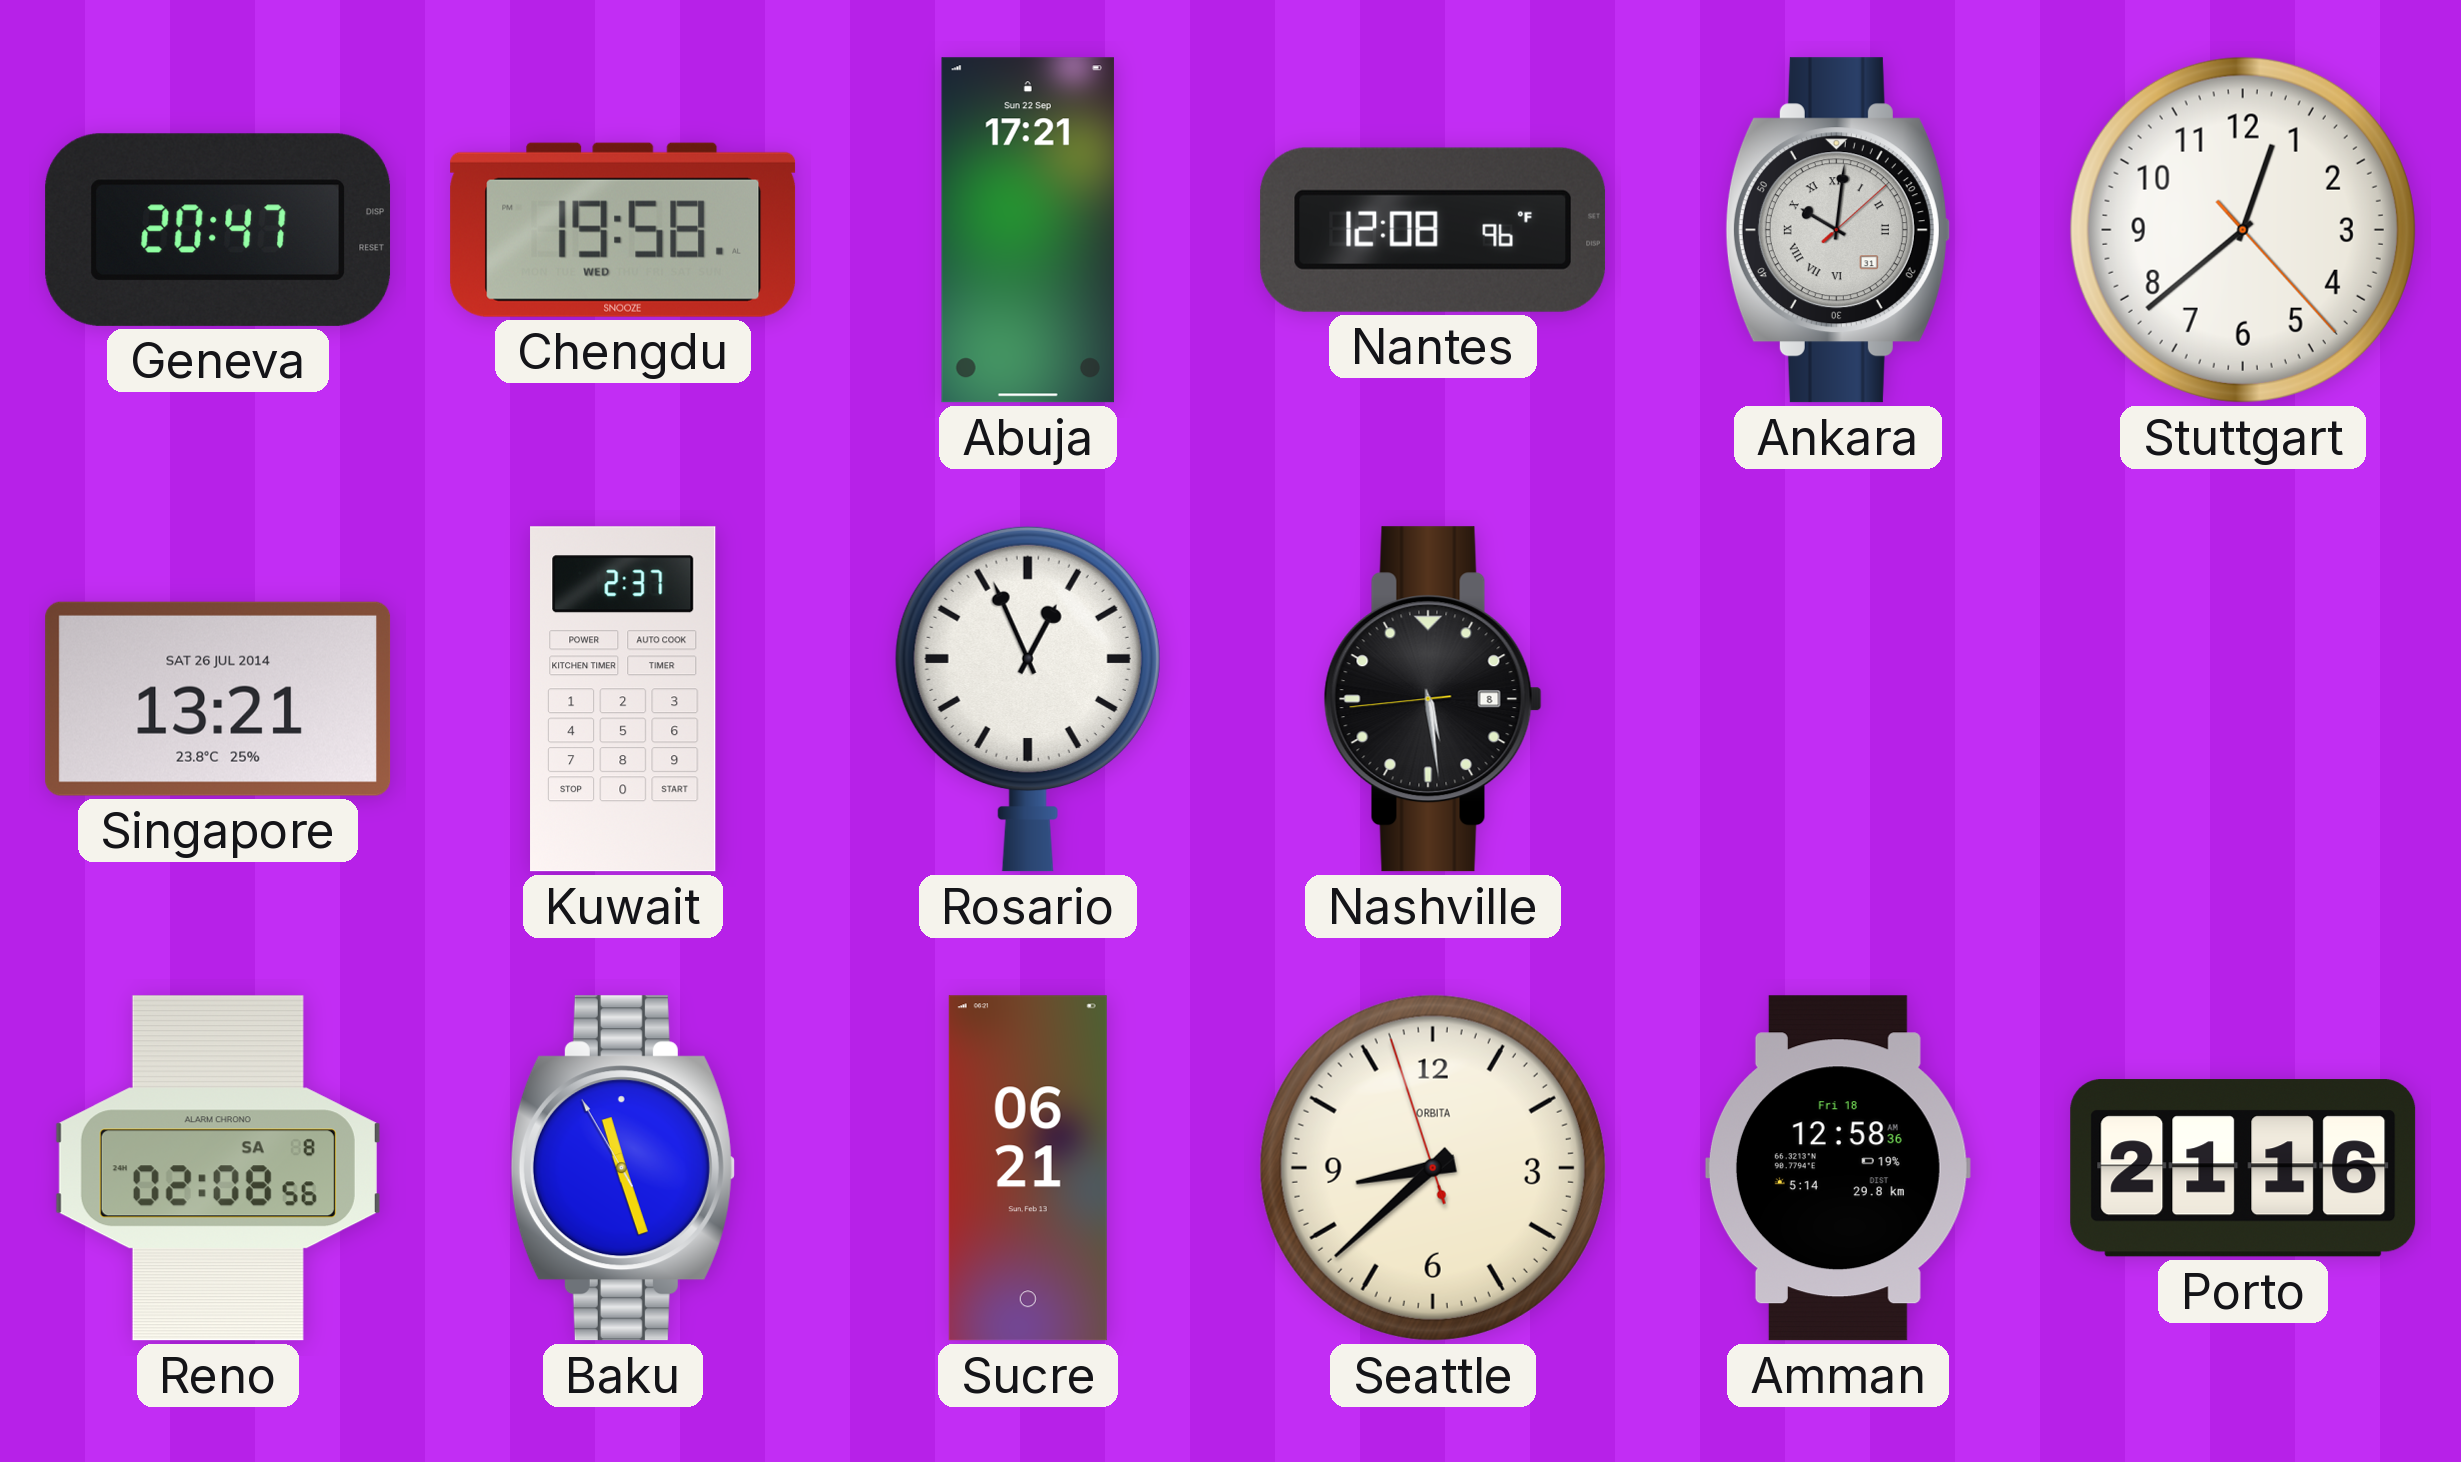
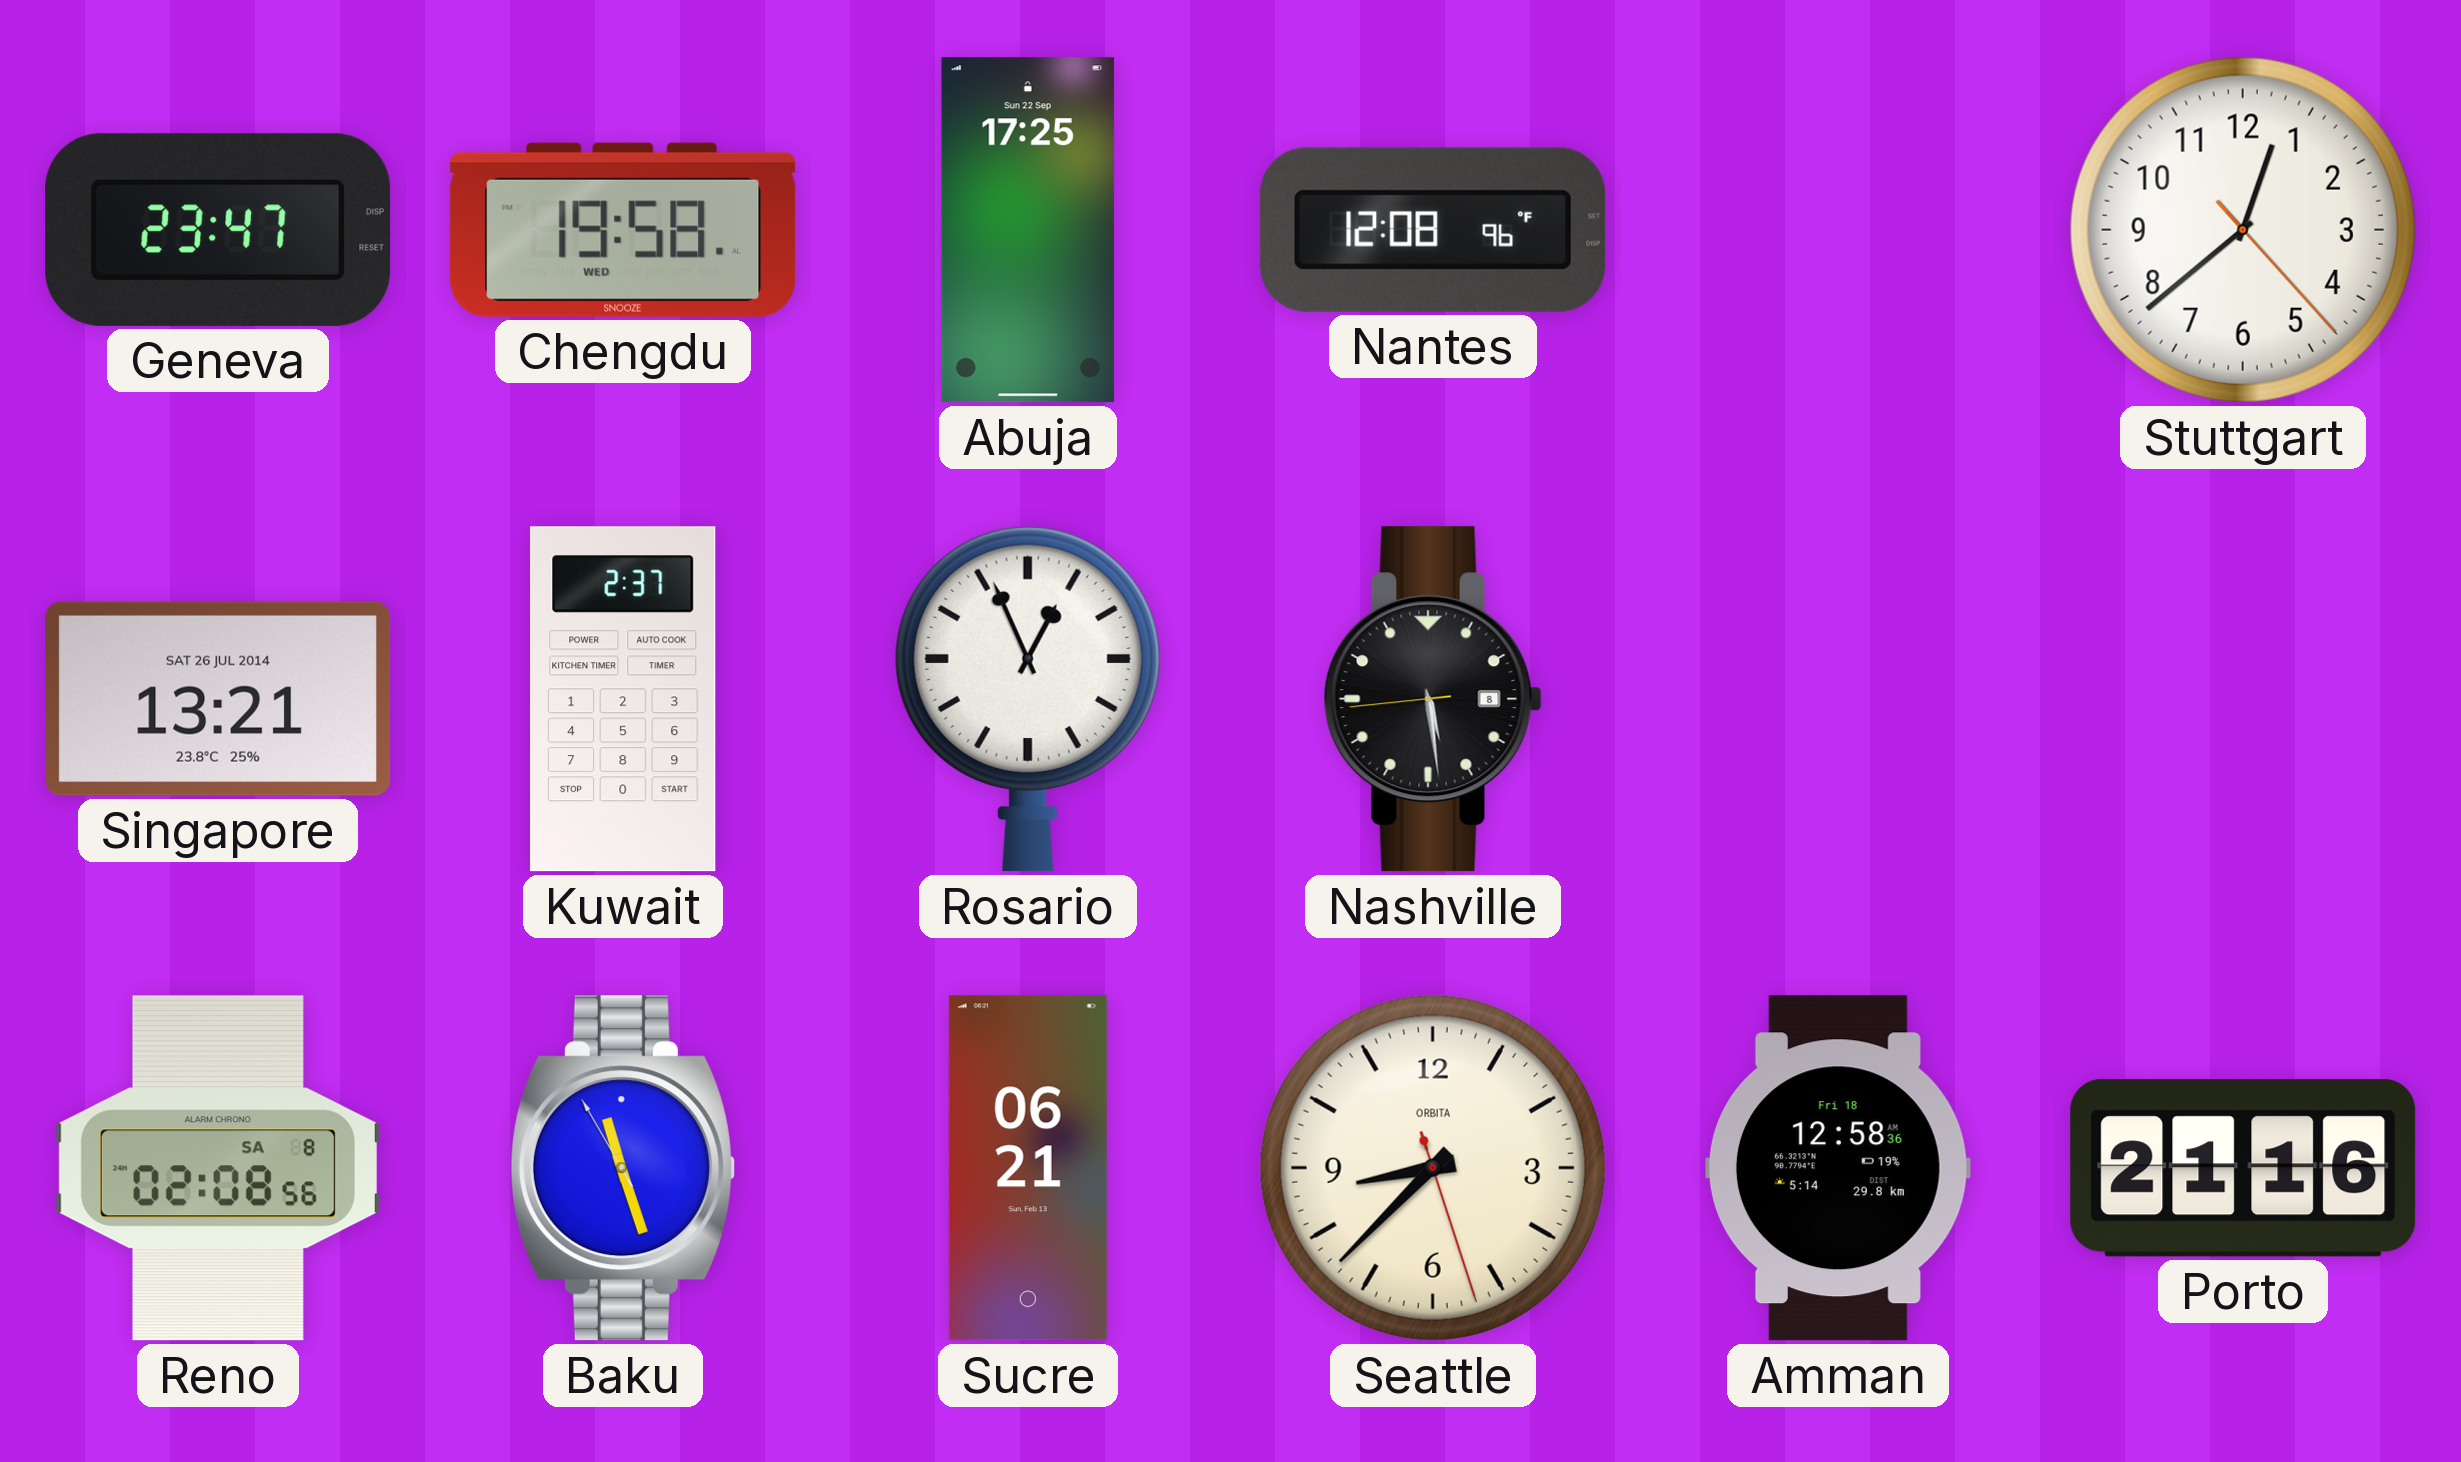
Geneva: 20:47 -> 23:47
Abuja: 17:21 -> 17:25
Ankara: 10:01 -> none
Seattle: 8:37:57 -> 8:37:27
